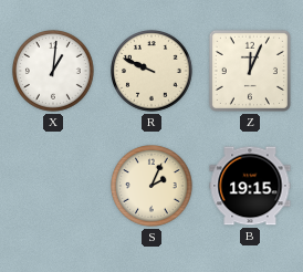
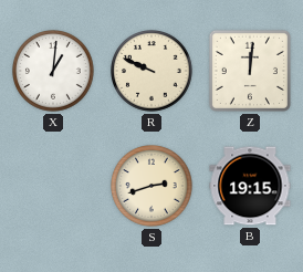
Z: 12:04 -> 12:01
S: 2:04 -> 2:42
